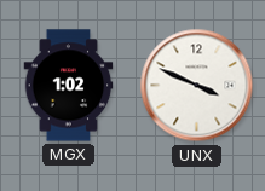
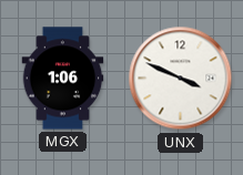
MGX: 1:02 -> 1:06
